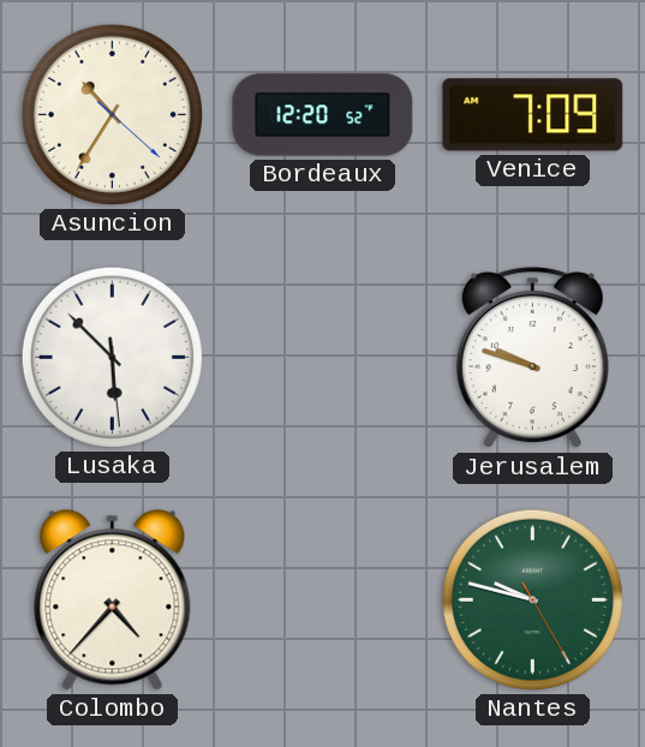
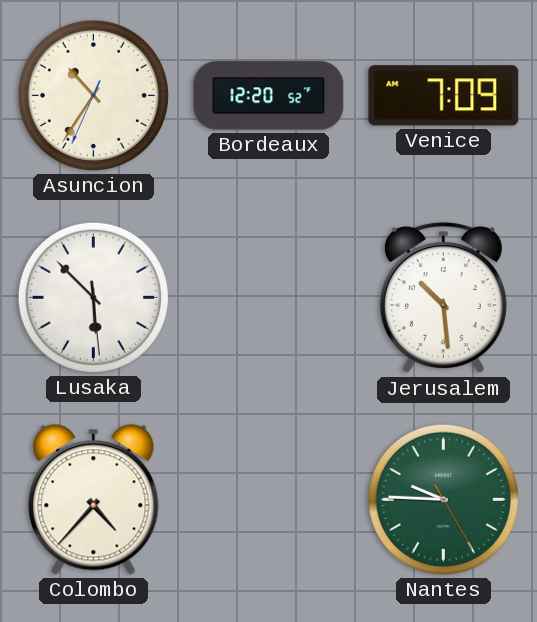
Asuncion: 10:35:22 -> 10:35:34
Jerusalem: 9:48 -> 10:29
Nantes: 9:47 -> 9:45
